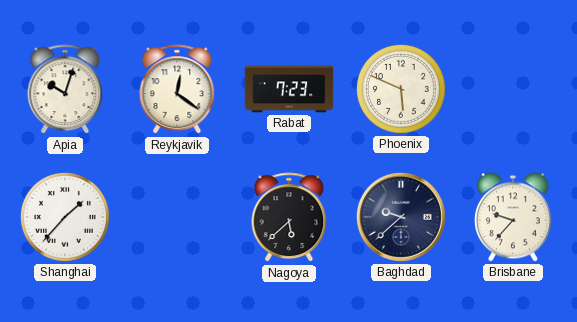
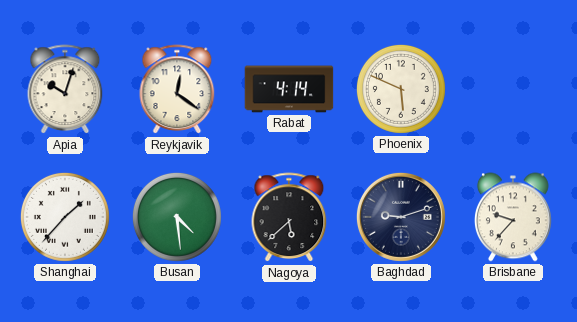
Rabat: 7:23 -> 4:14
Busan: none -> 4:29
Baghdad: 9:38 -> 9:12
